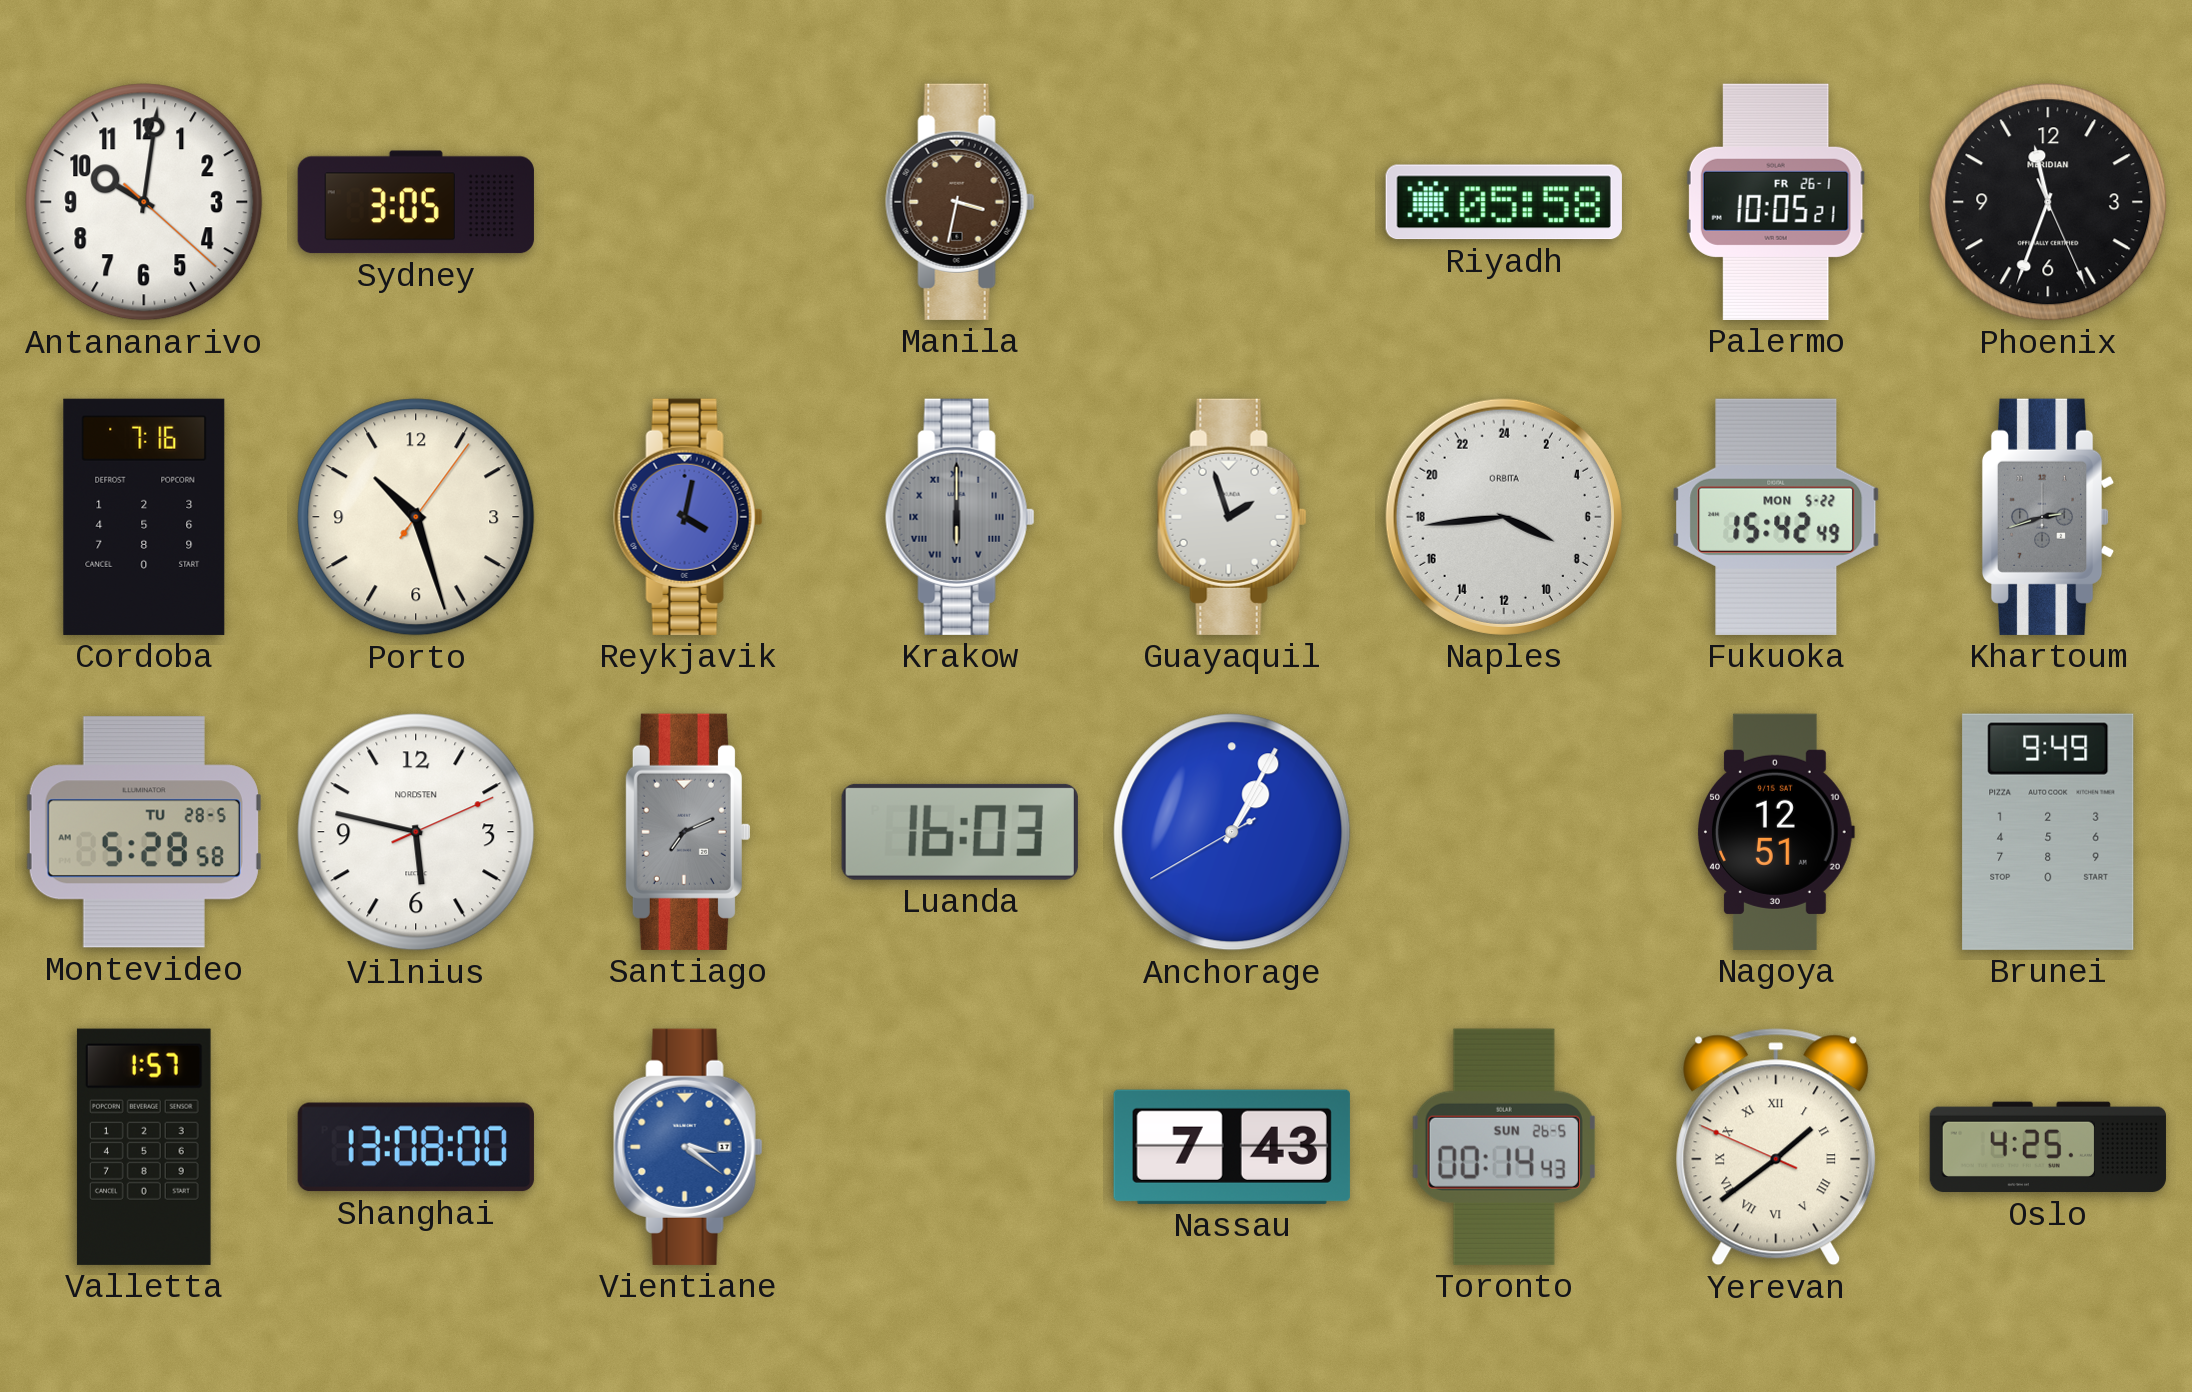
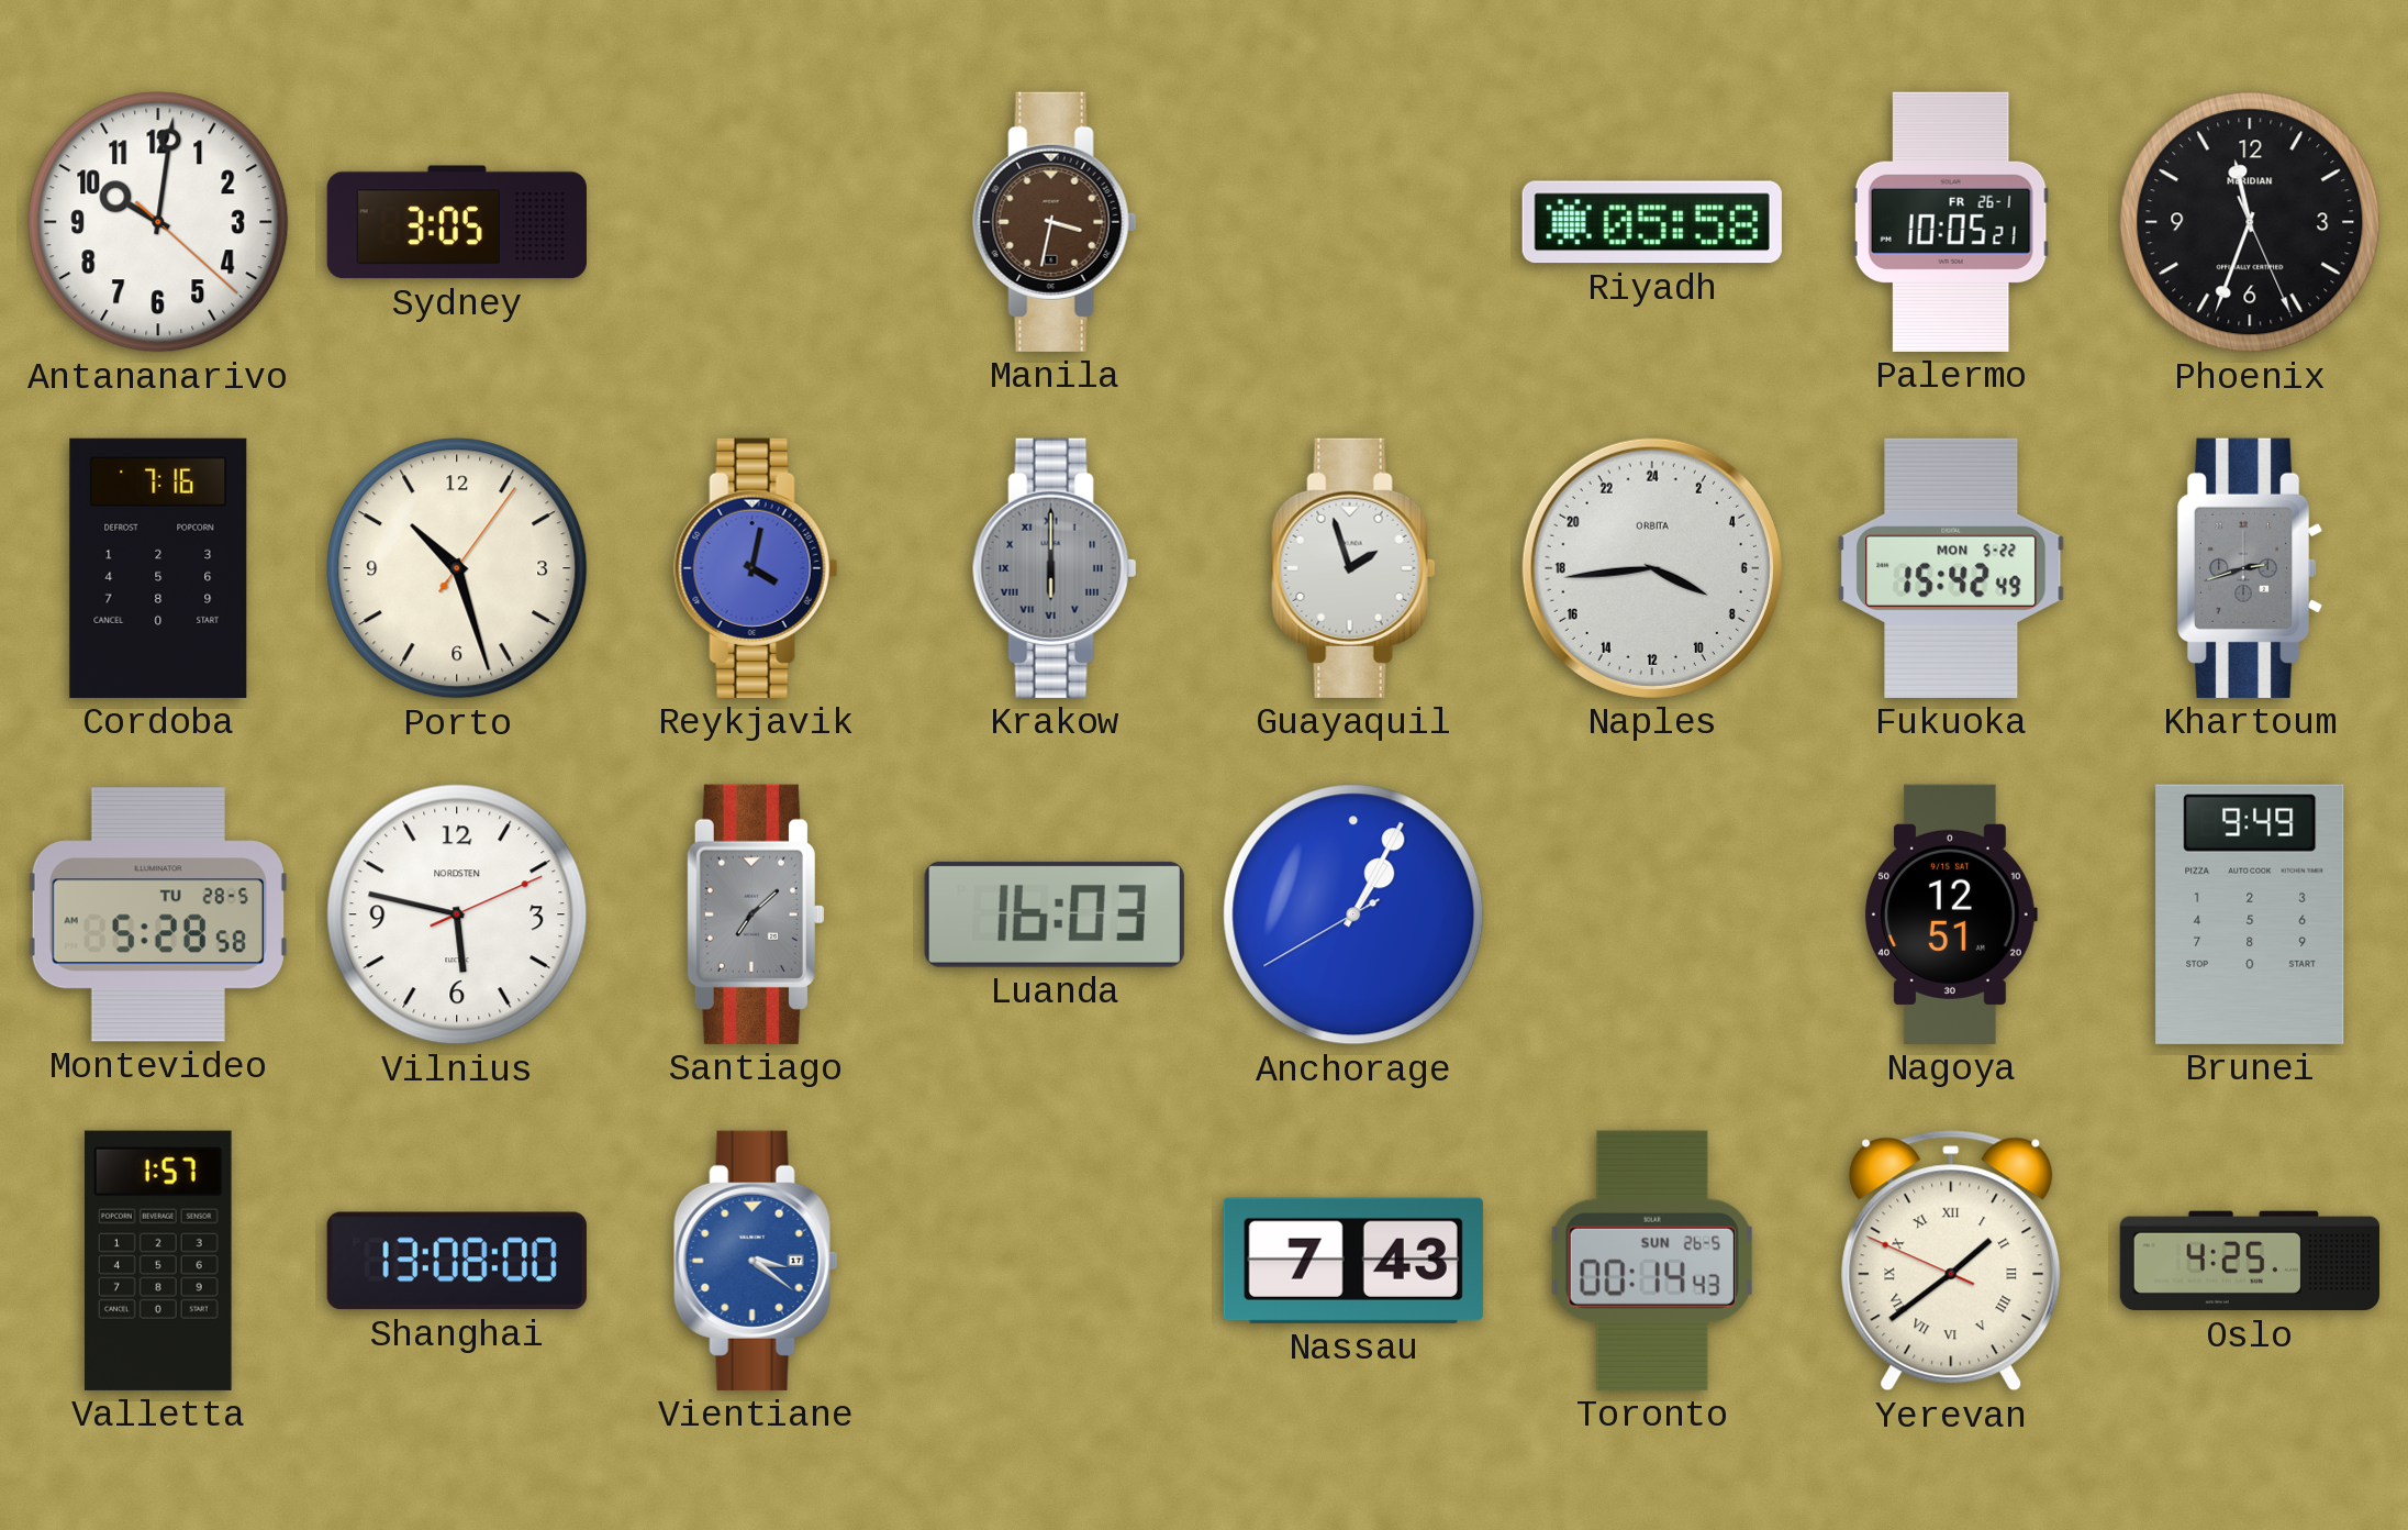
Santiago: 7:11 -> 7:08
